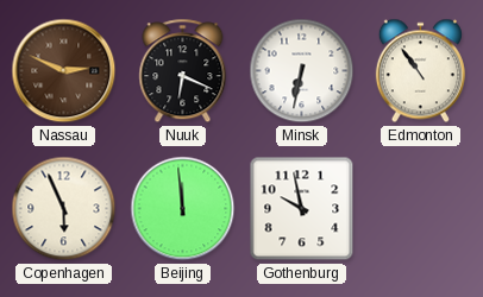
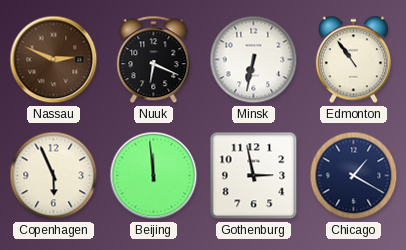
Gothenburg: 9:58 -> 2:58
Chicago: none -> 1:20
